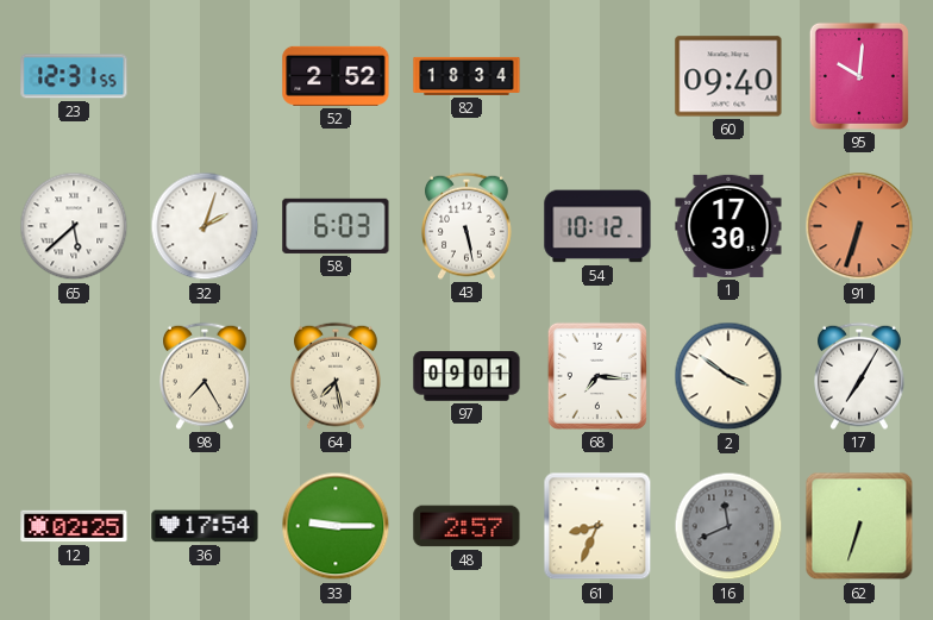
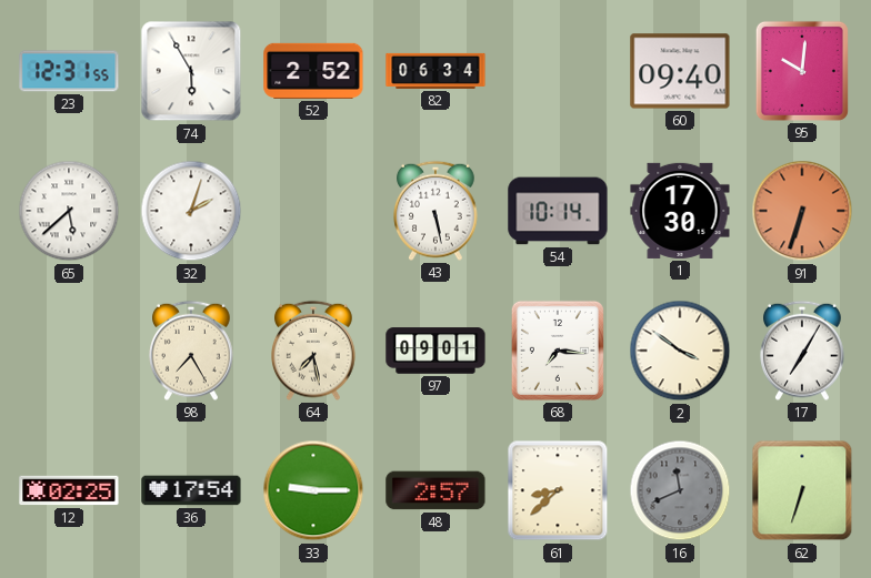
74: none -> 5:55
82: 18:34 -> 06:34
58: 6:03 -> none
54: 10:12 -> 10:14
61: 8:34 -> 8:38
